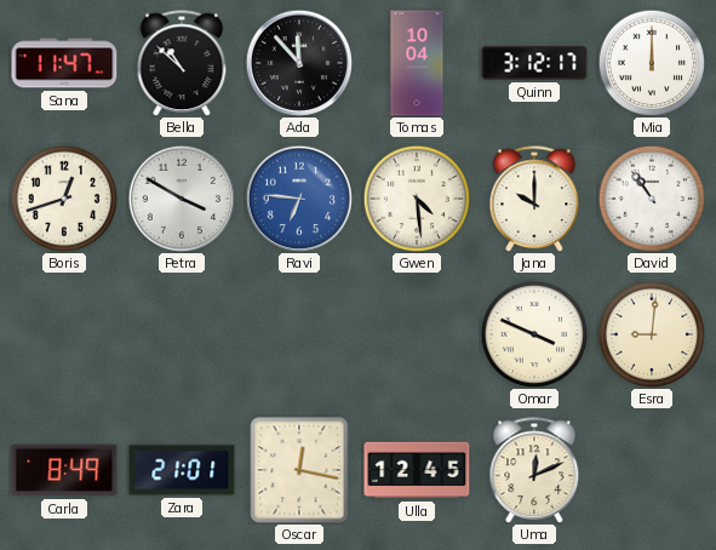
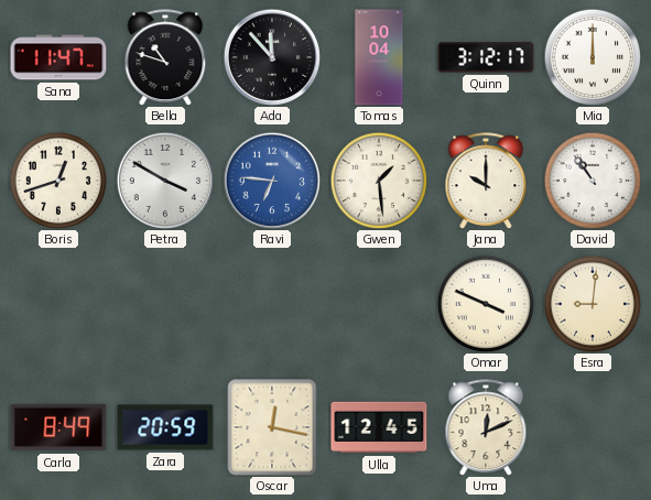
Bella: 10:52 -> 10:48
Gwen: 4:29 -> 1:29
Zara: 21:01 -> 20:59
